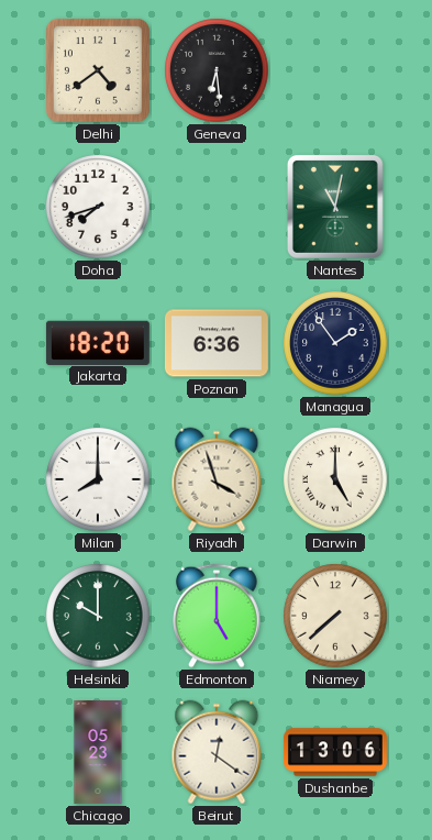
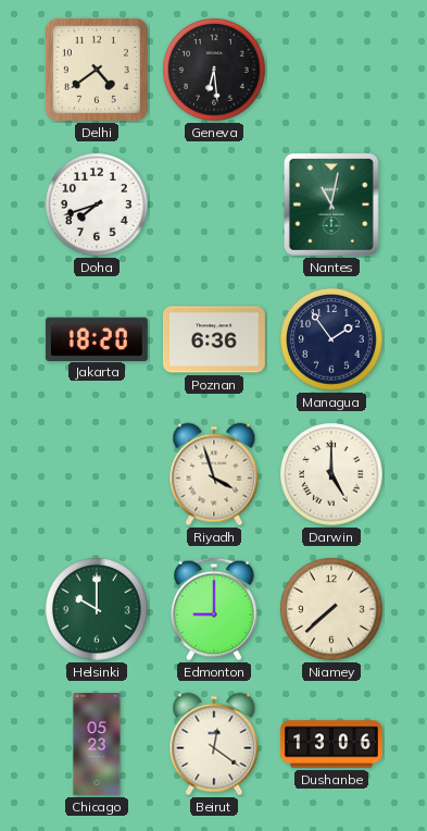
Milan: 8:00 -> none
Edmonton: 5:00 -> 9:00
